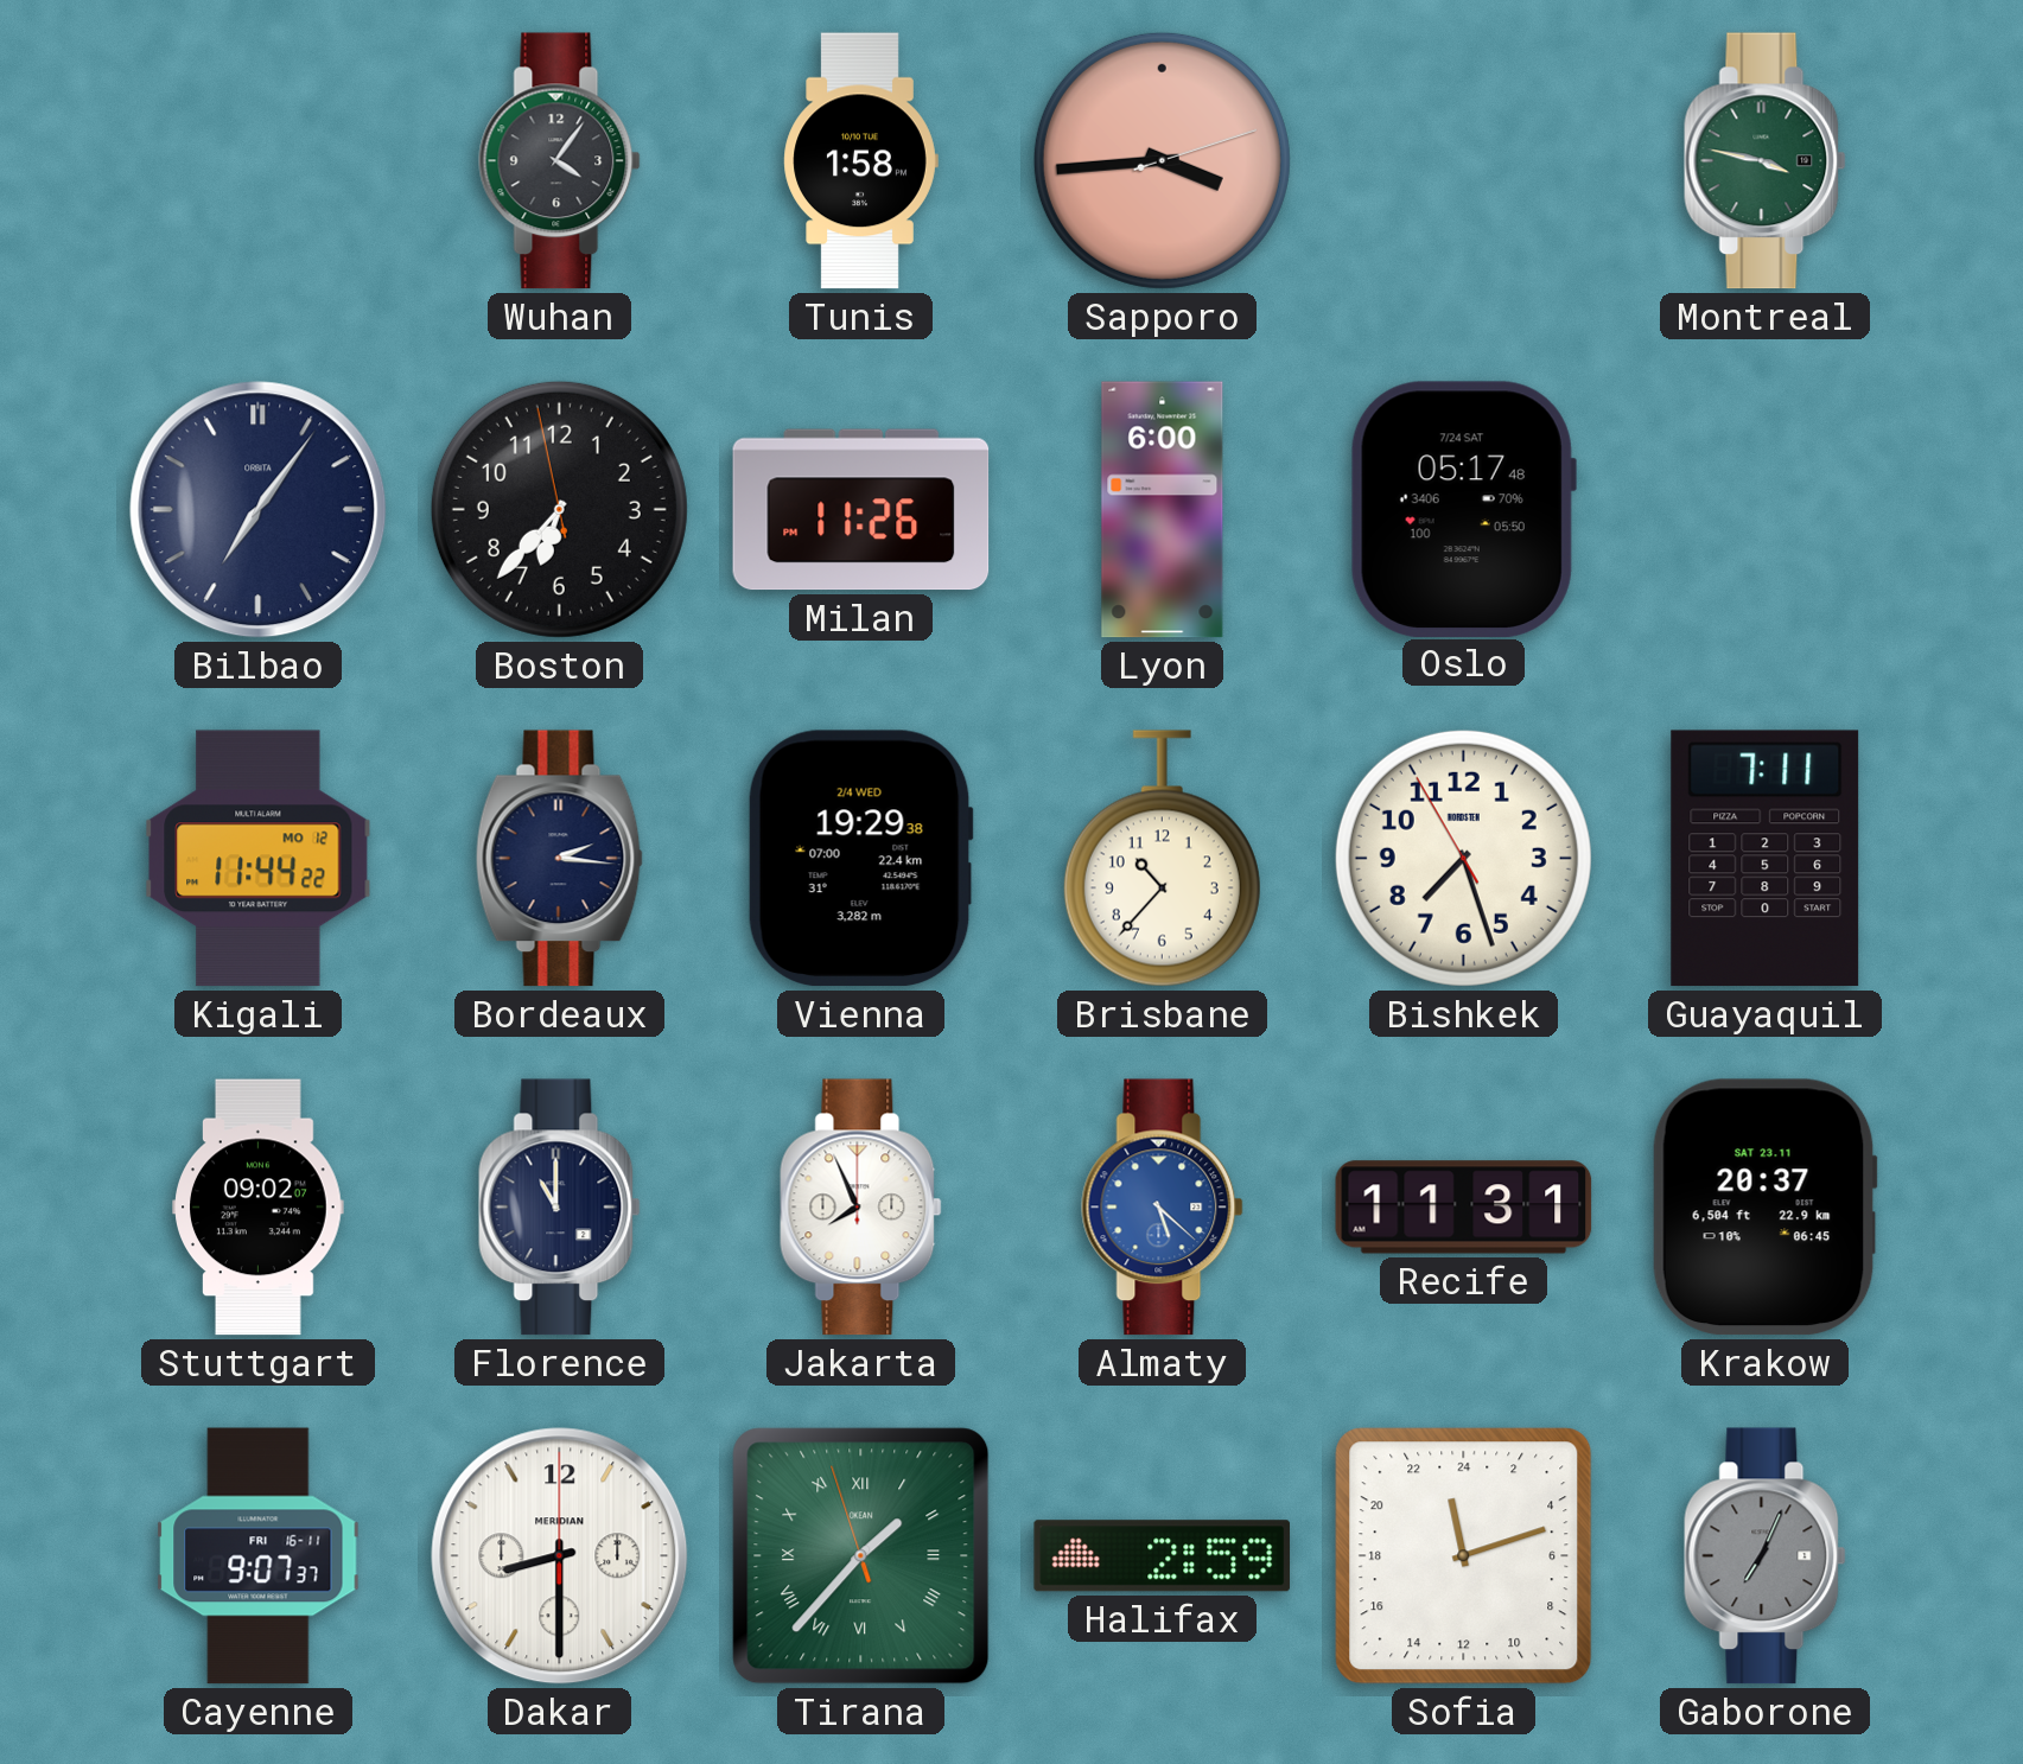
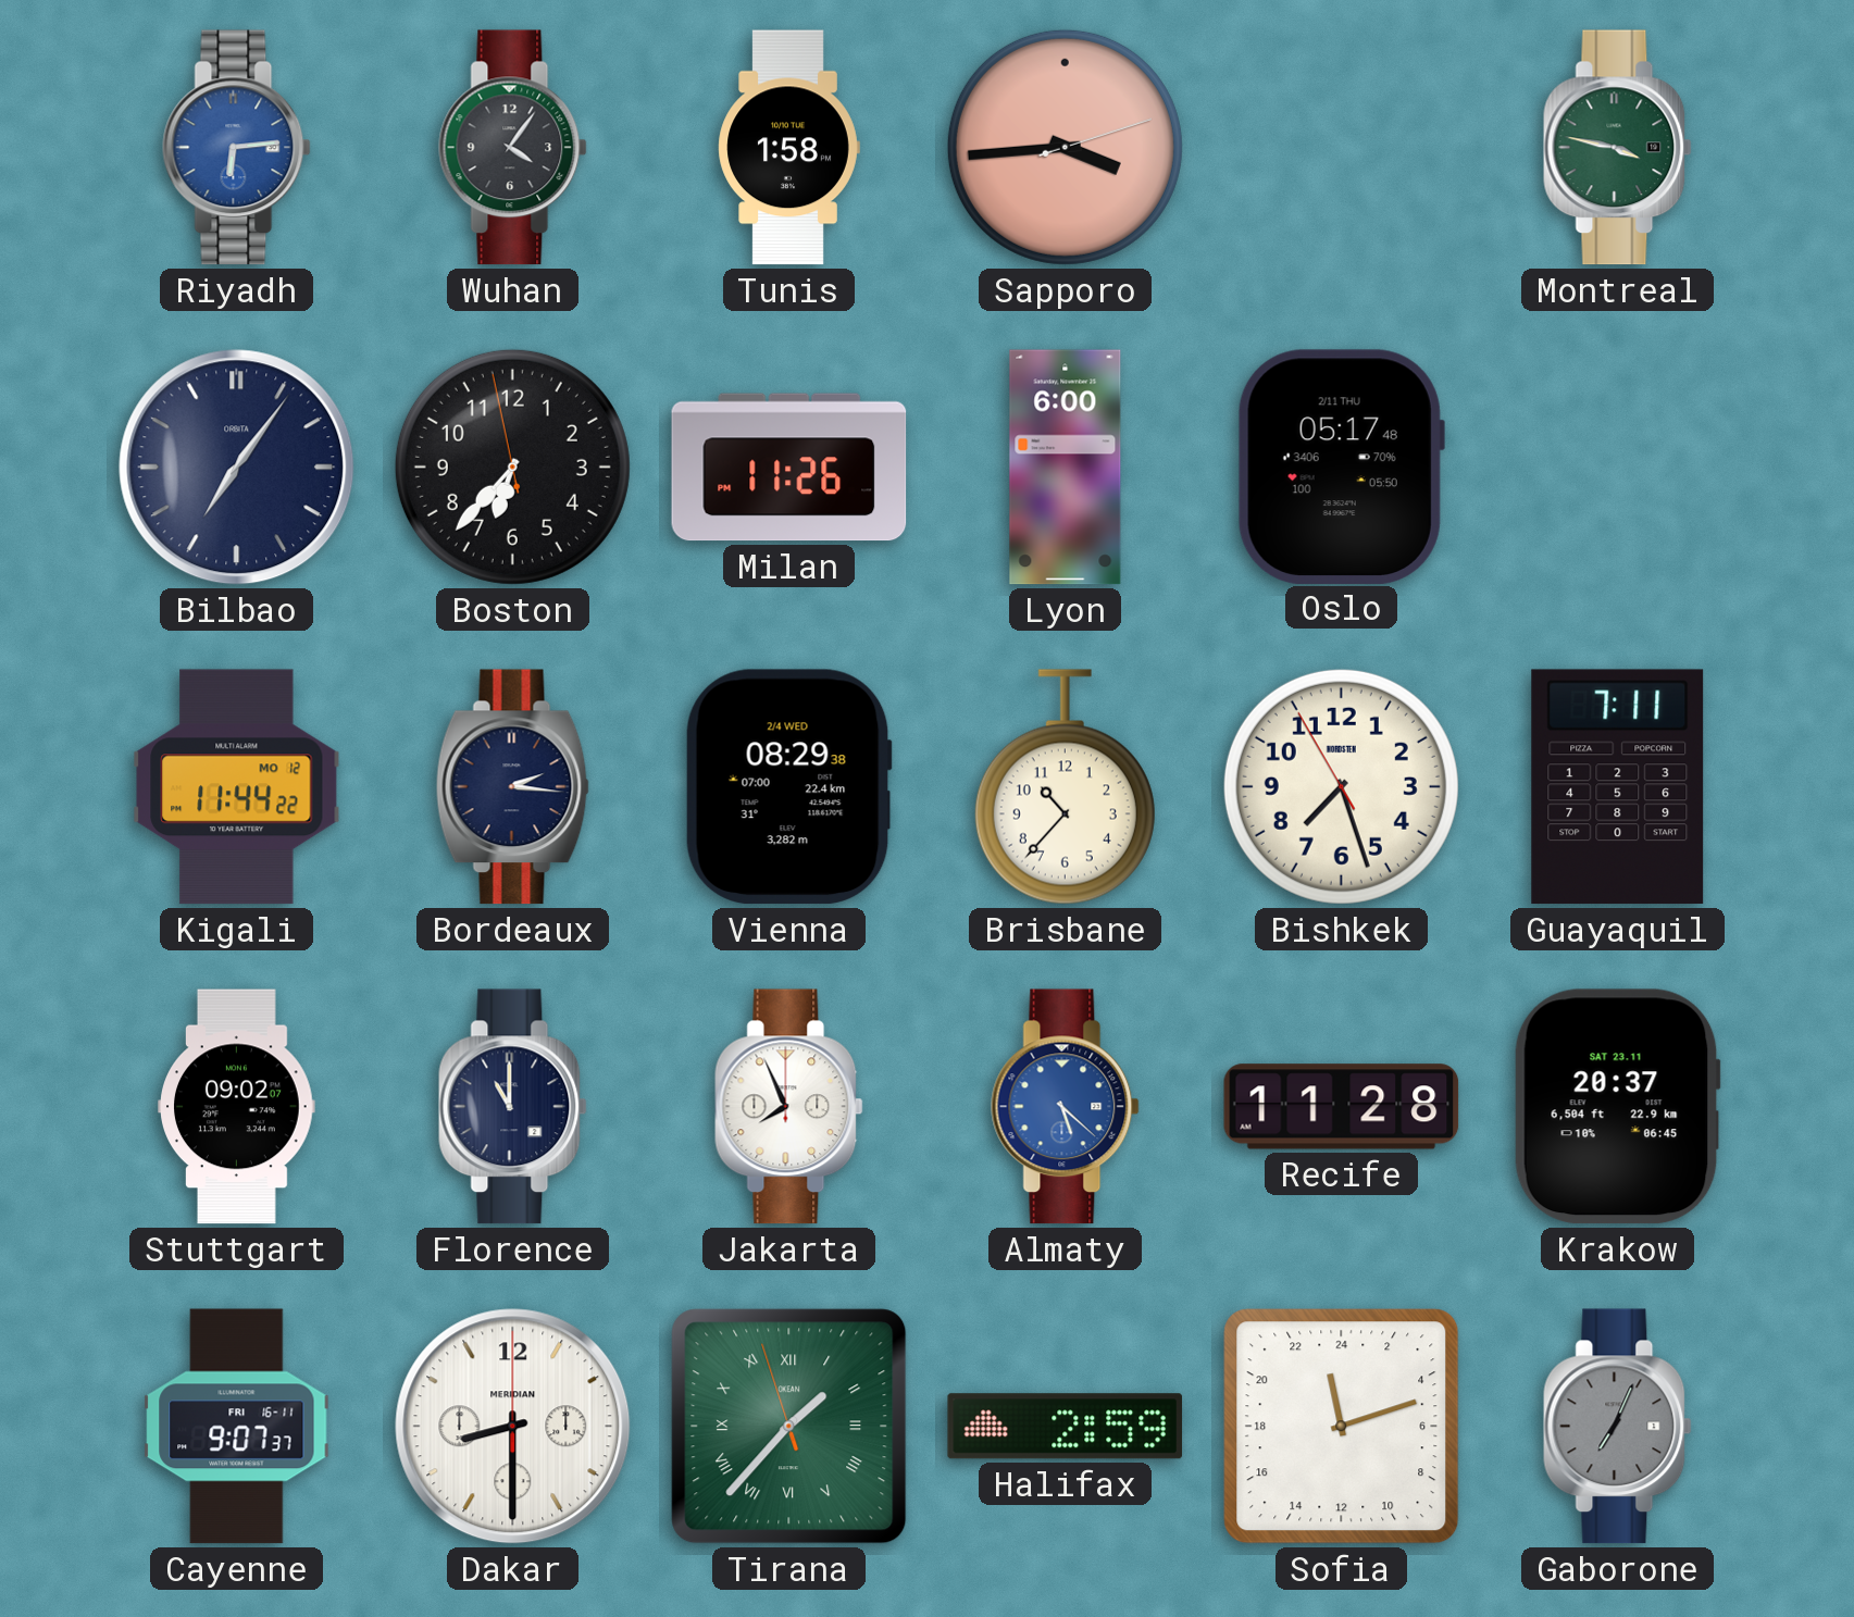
Riyadh: none -> 6:14
Oslo date: 7/24 SAT -> 2/11 THU
Vienna: 19:29 -> 08:29
Recife: 11:31 -> 11:28
